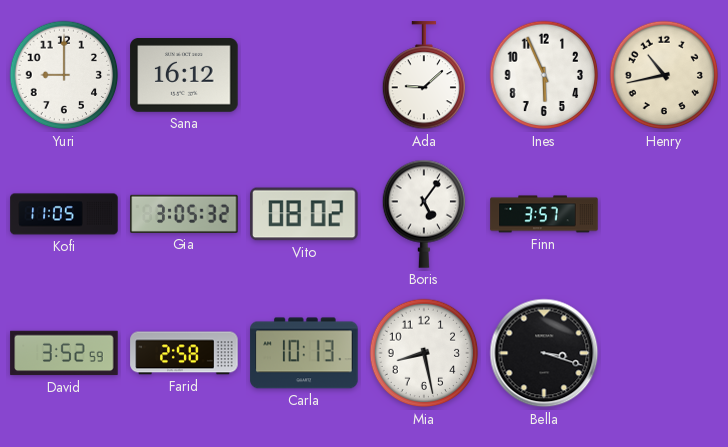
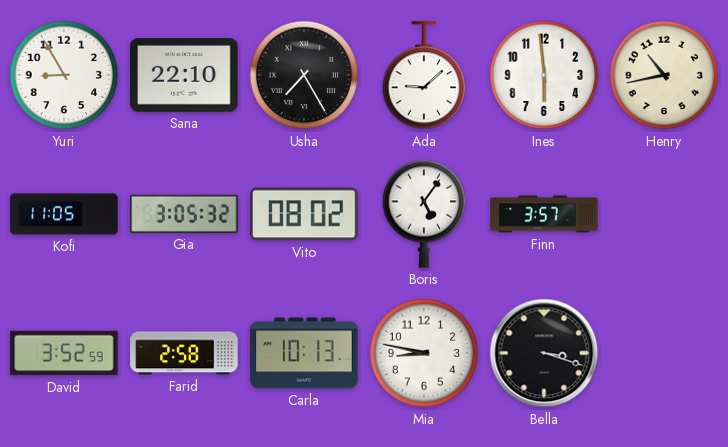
Yuri: 9:00 -> 8:55
Sana: 16:12 -> 22:10
Usha: none -> 7:25
Ines: 5:56 -> 5:59
Mia: 8:28 -> 8:47
